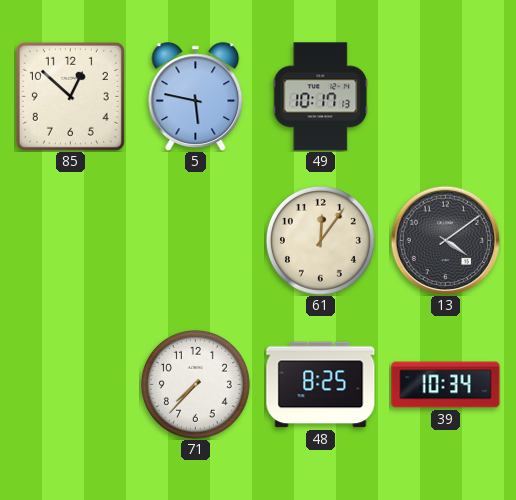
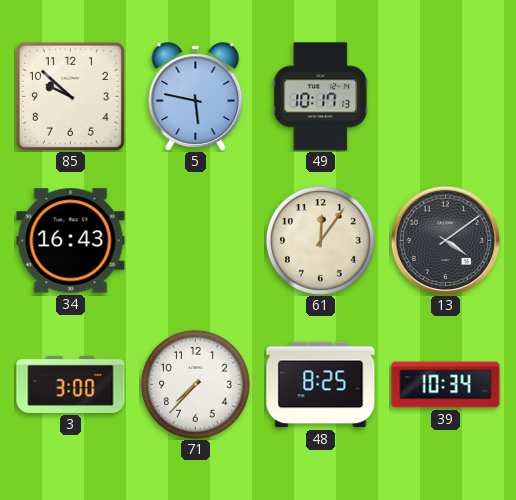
85: 12:52 -> 9:52
34: none -> 16:43
3: none -> 3:00
